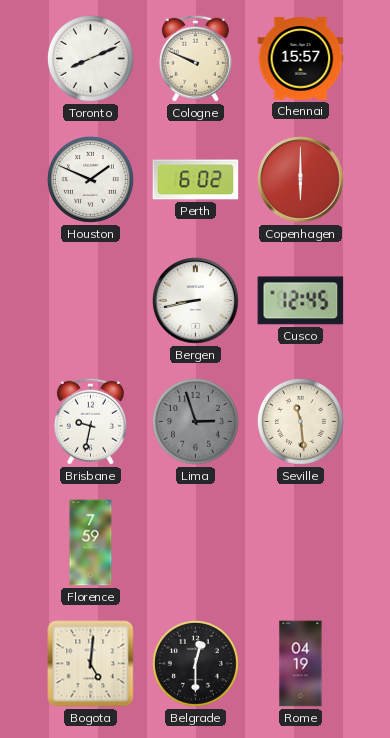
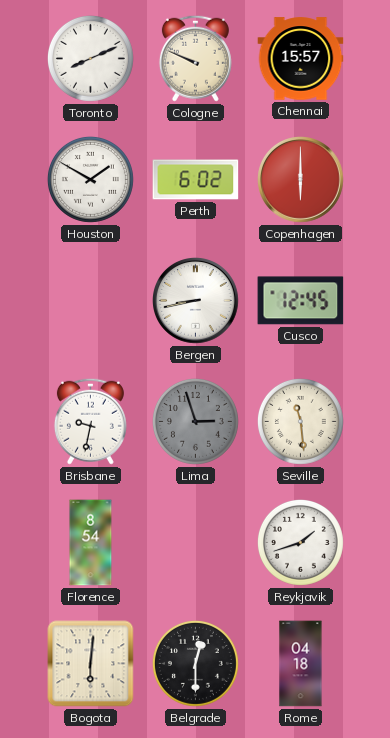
Houston: 1:49 -> 1:50
Florence: 7:59 -> 8:54
Reykjavik: none -> 1:42
Bogota: 5:01 -> 6:01
Rome: 04:19 -> 04:18
